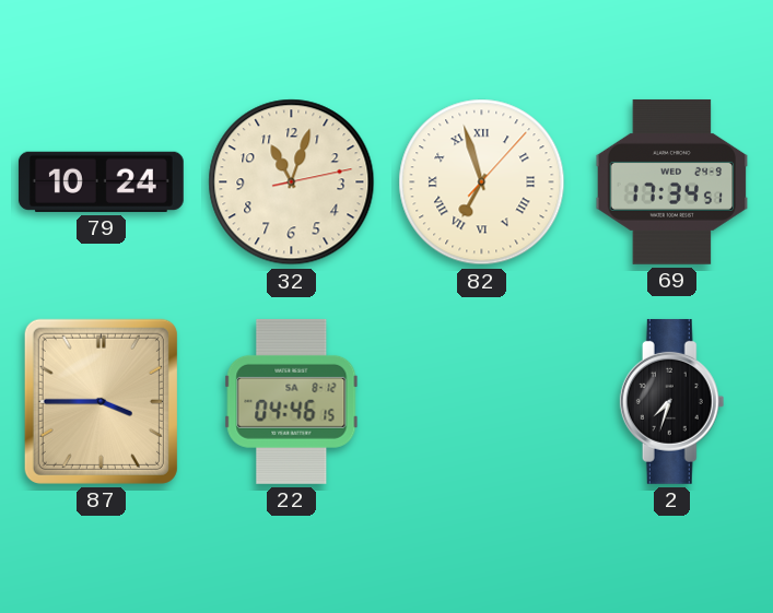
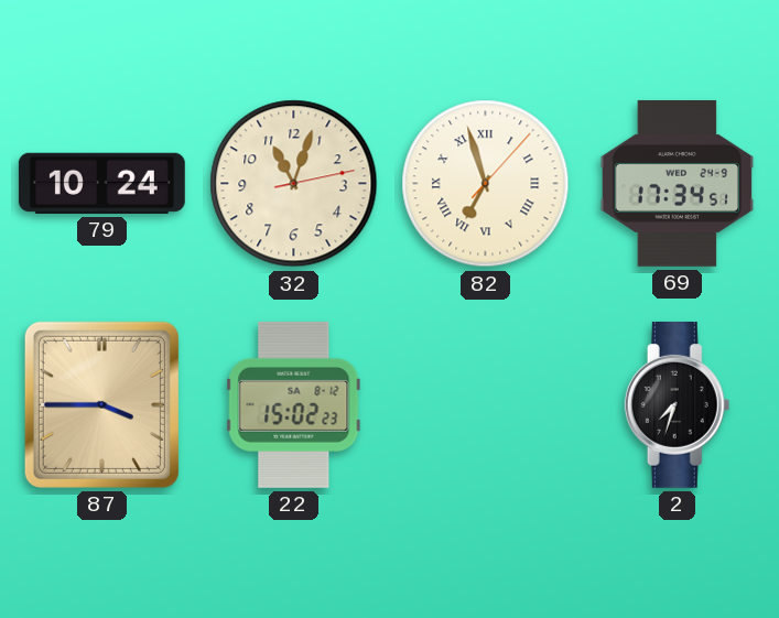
22: 04:46 -> 15:02
